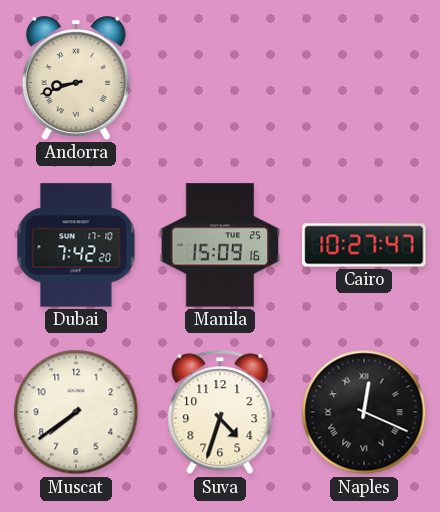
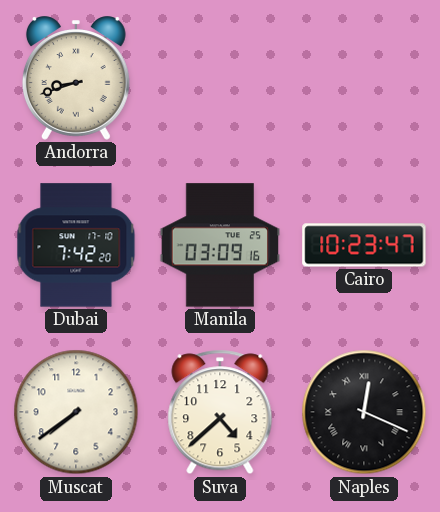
Manila: 15:09 -> 03:09
Cairo: 10:27 -> 10:23
Suva: 4:33 -> 4:38
